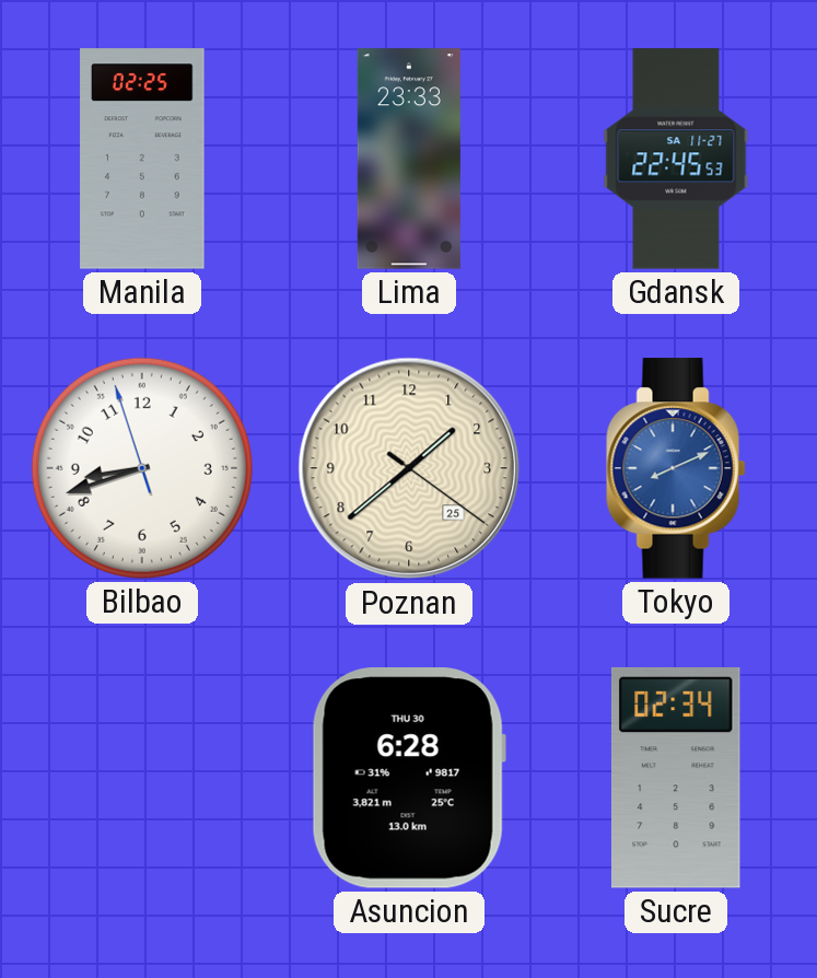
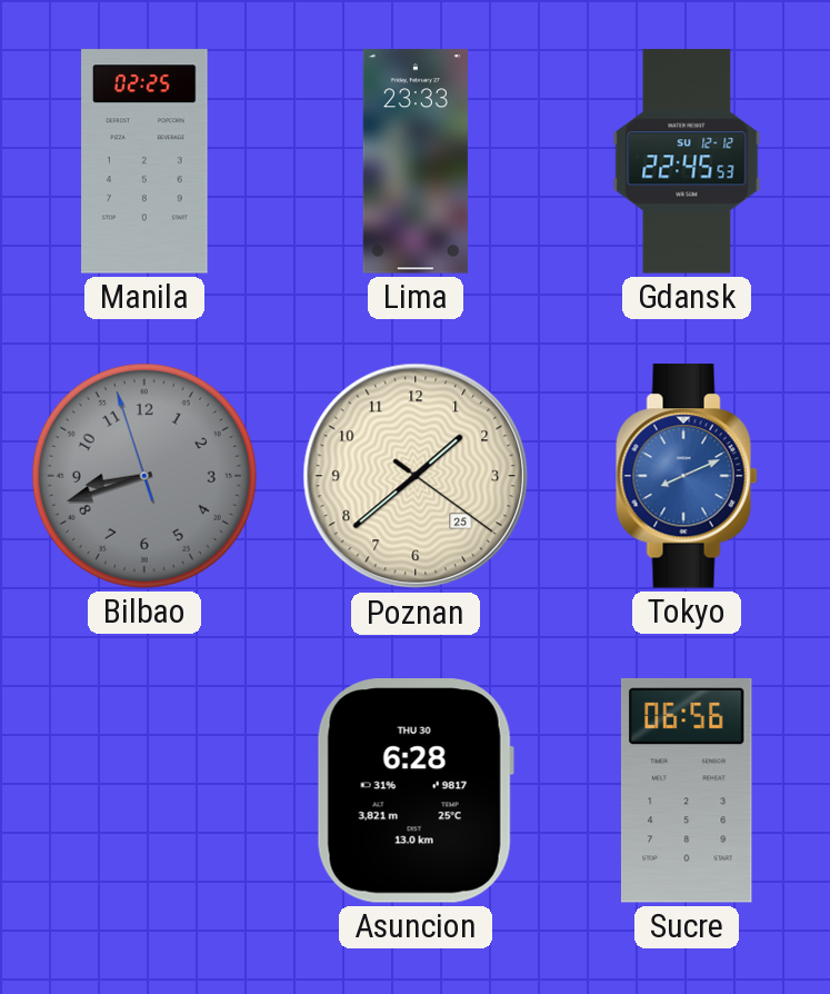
Gdansk date: SA 11-27 -> SU 12-12
Bilbao dial: white -> grey
Sucre: 02:34 -> 06:56
